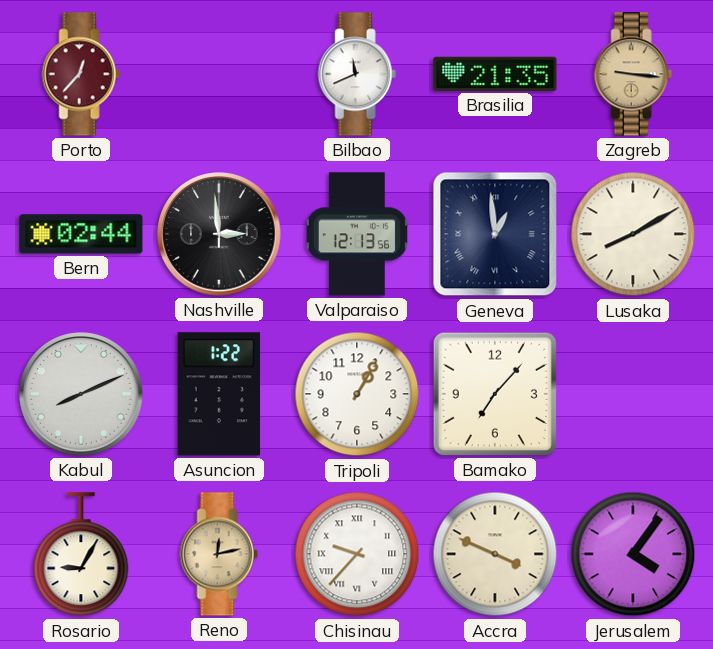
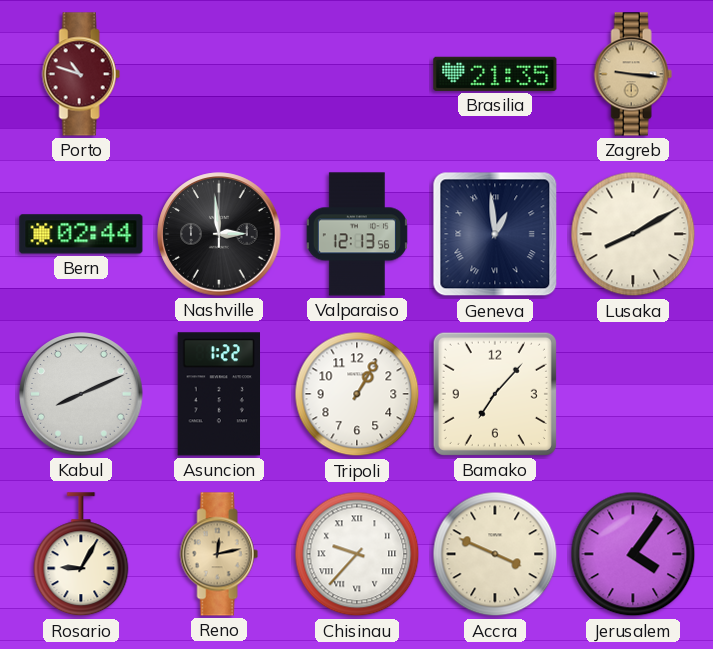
Porto: 12:37 -> 10:48
Bilbao: 11:41 -> none
